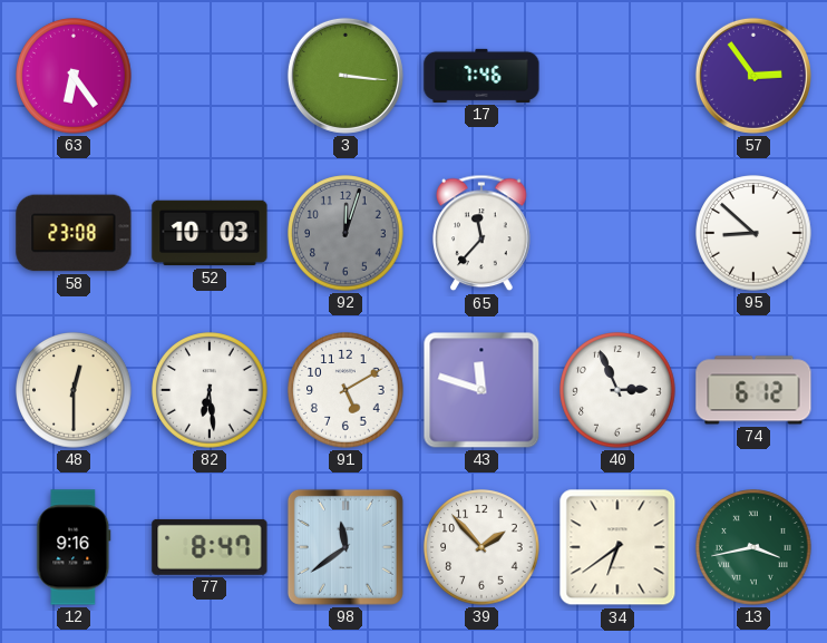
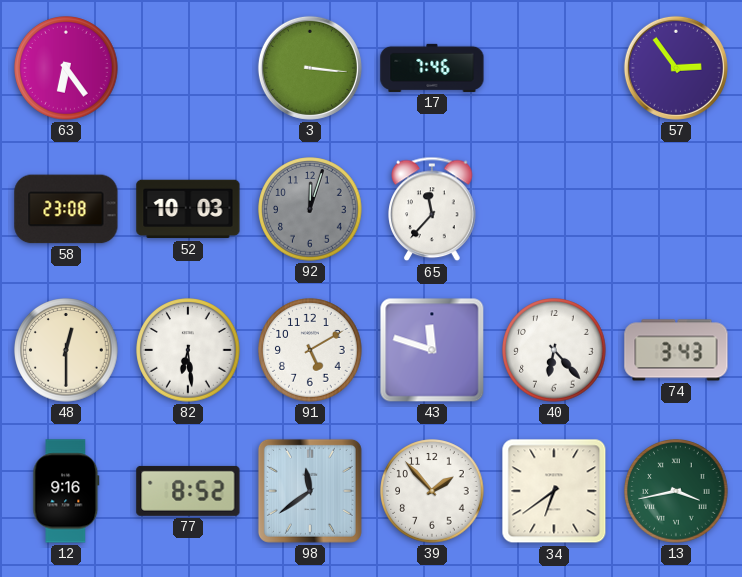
95: 8:52 -> none
40: 2:56 -> 6:23
74: 6:12 -> 3:43
77: 8:47 -> 8:52
